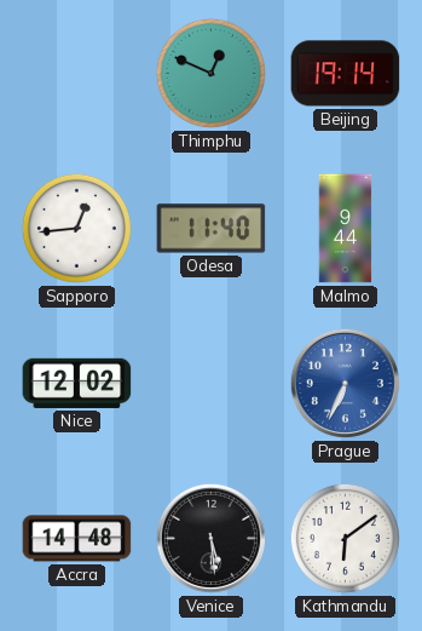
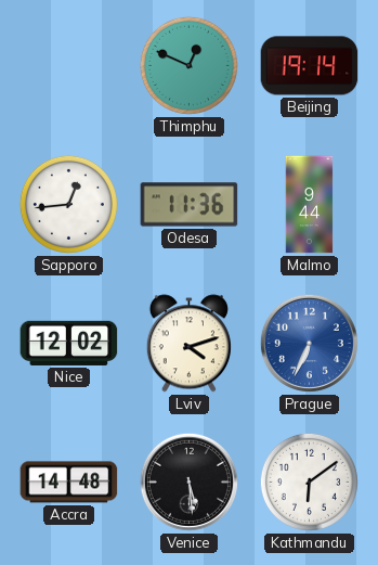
Odesa: 11:40 -> 11:36
Lviv: none -> 4:12
